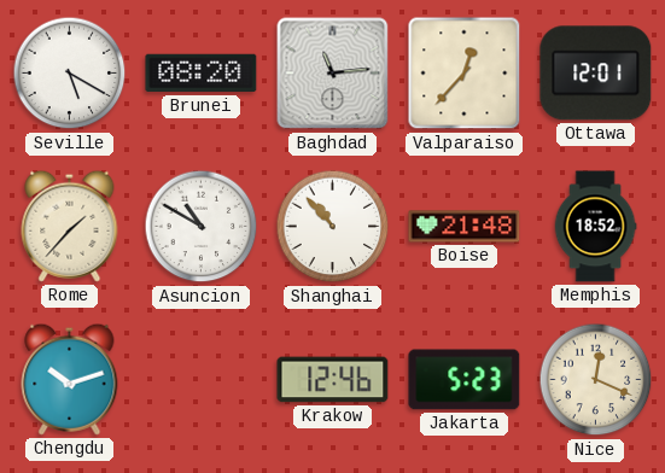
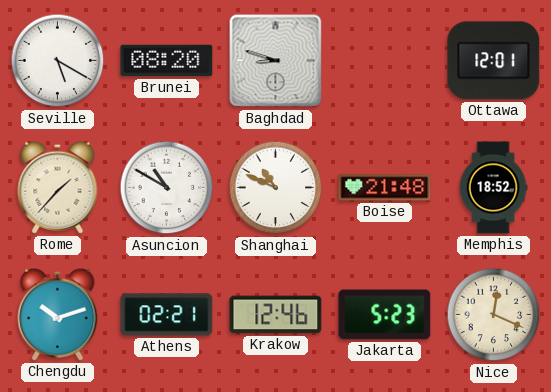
Baghdad: 11:14 -> 8:48
Valparaiso: 12:37 -> none
Shanghai: 10:53 -> 10:49
Athens: none -> 02:21
